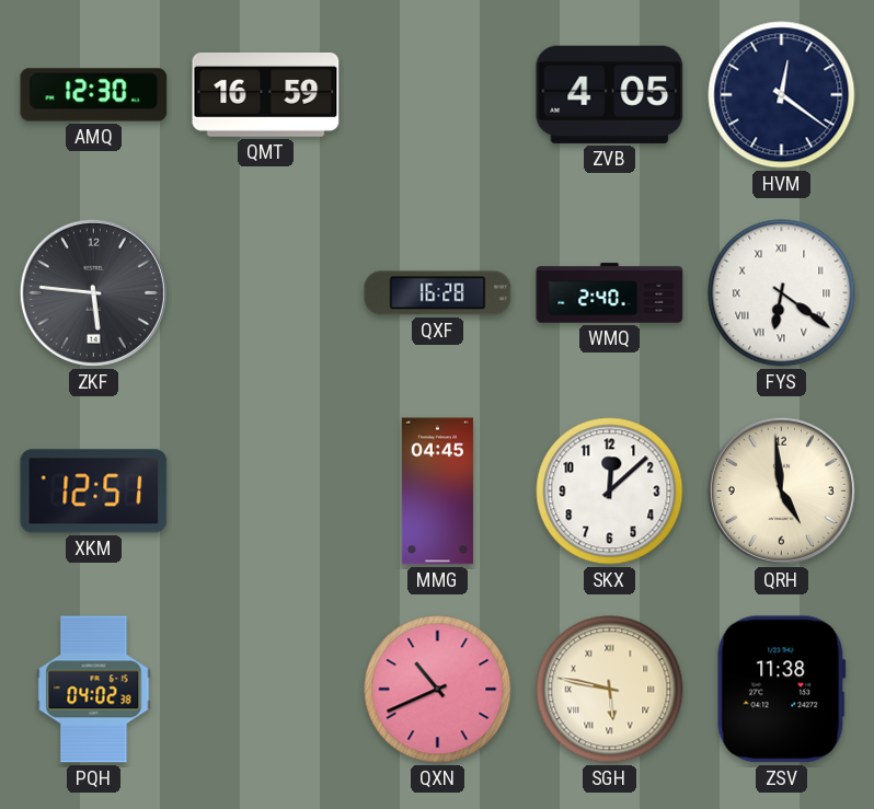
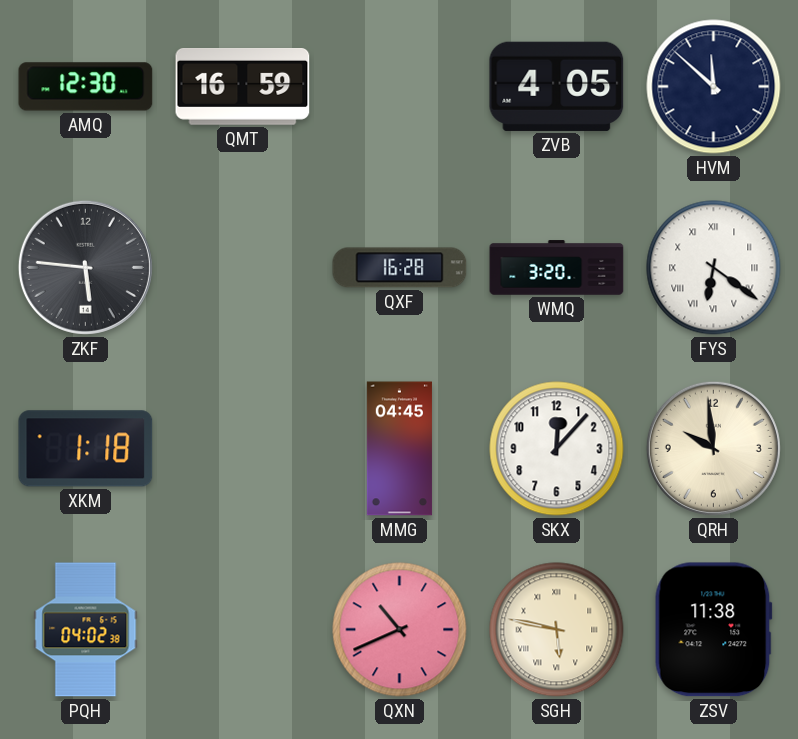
HVM: 12:21 -> 11:52
WMQ: 2:40 -> 3:20
XKM: 12:51 -> 1:18
SKX: 12:08 -> 12:07
QRH: 4:59 -> 9:59
